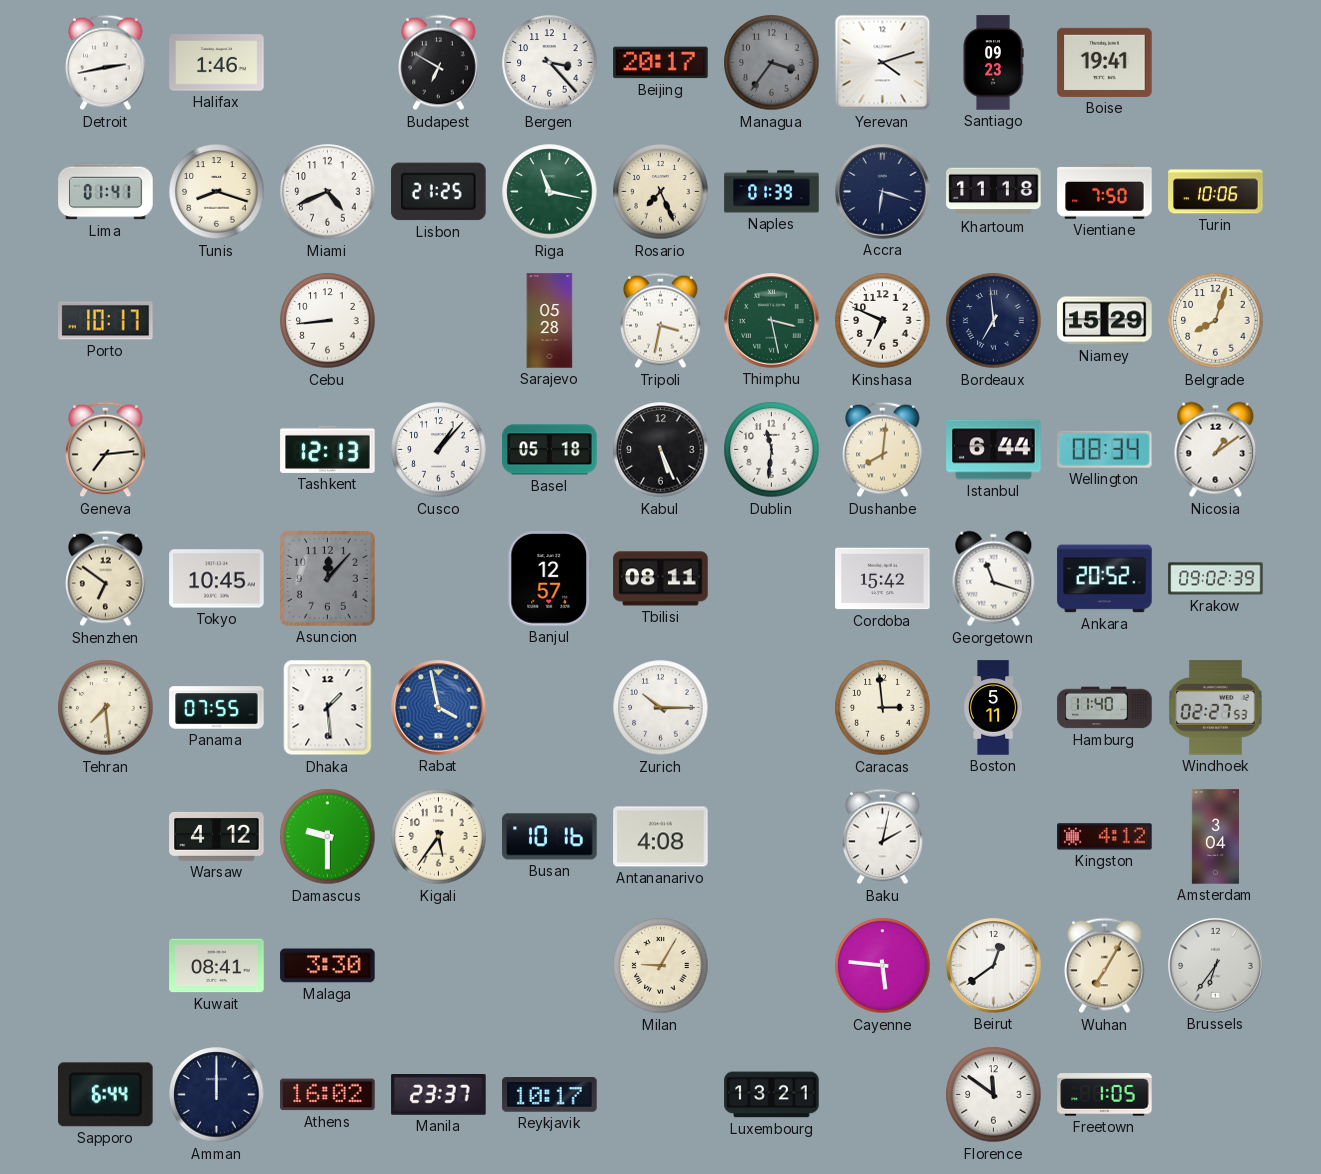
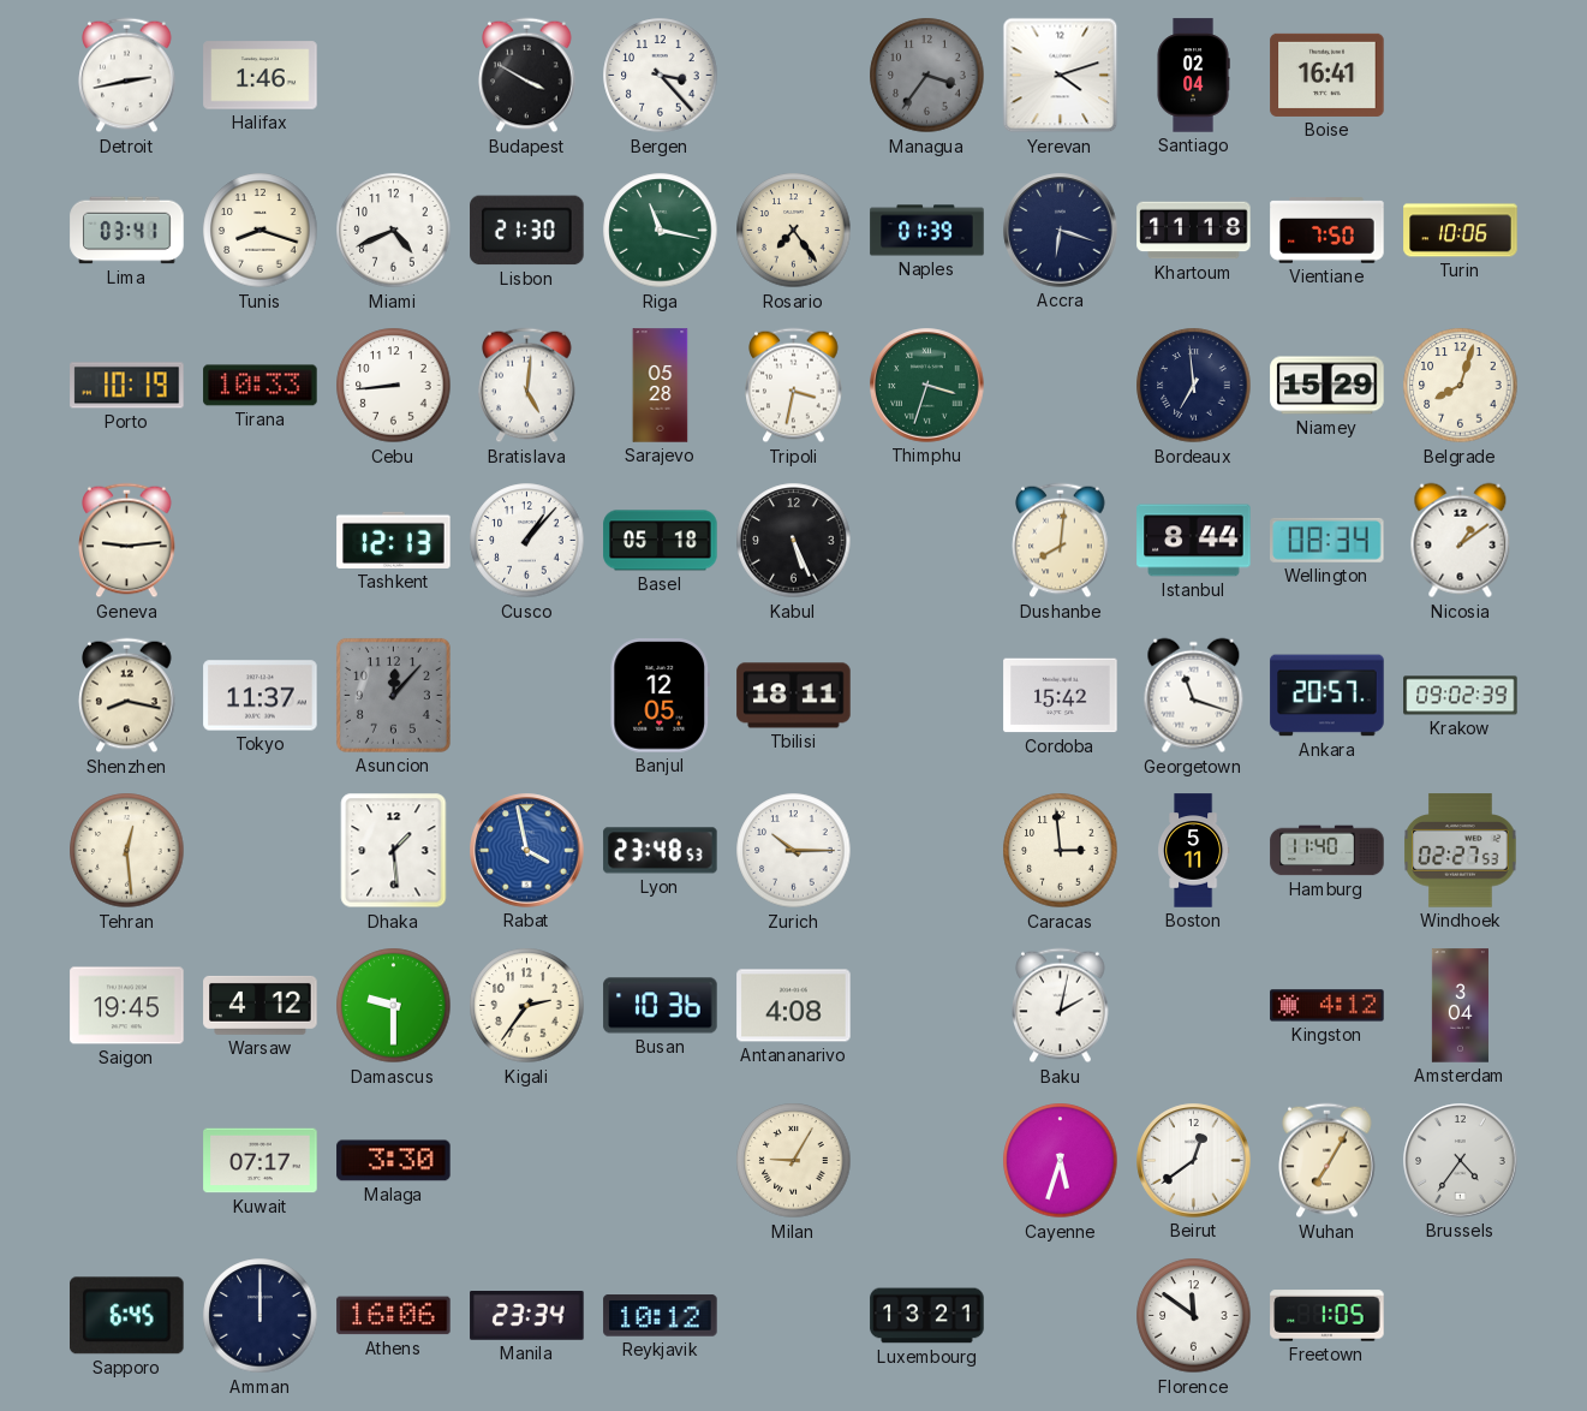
Budapest: 6:50 -> 3:50
Beijing: 20:17 -> none
Santiago: 09:23 -> 02:04
Boise: 19:41 -> 16:41
Lima: 01:41 -> 03:41
Lisbon: 21:25 -> 21:30
Rosario: 7:26 -> 7:24
Porto: 10:17 -> 10:19
Tirana: none -> 10:33
Bratislava: none -> 5:01
Thimphu: 3:28 -> 3:33
Kinshasa: 6:49 -> none
Geneva: 7:14 -> 9:14
Dublin: 11:31 -> none
Istanbul: 6:44 -> 8:44
Shenzhen: 6:51 -> 8:17
Tokyo: 10:45 -> 11:37
Banjul: 12:57 -> 12:05
Tbilisi: 08:11 -> 18:11
Ankara: 20:52 -> 20:57
Tehran: 7:29 -> 12:29
Panama: 07:55 -> none
Lyon: none -> 23:48
Saigon: none -> 19:45
Kigali: 5:36 -> 2:36
Busan: 10:16 -> 10:36
Kuwait: 08:41 -> 07:17
Cayenne: 5:46 -> 5:33
Brussels: 6:36 -> 4:36
Sapporo: 6:44 -> 6:45
Athens: 16:02 -> 16:06
Manila: 23:37 -> 23:34
Reykjavik: 10:17 -> 10:12
